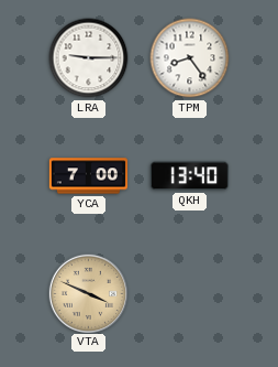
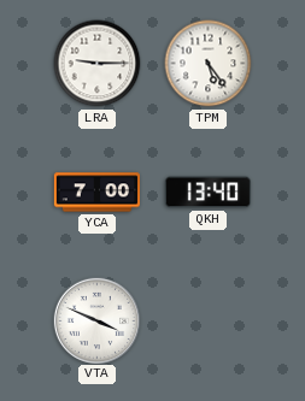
TPM: 8:24 -> 5:24
VTA dial: champagne -> white
